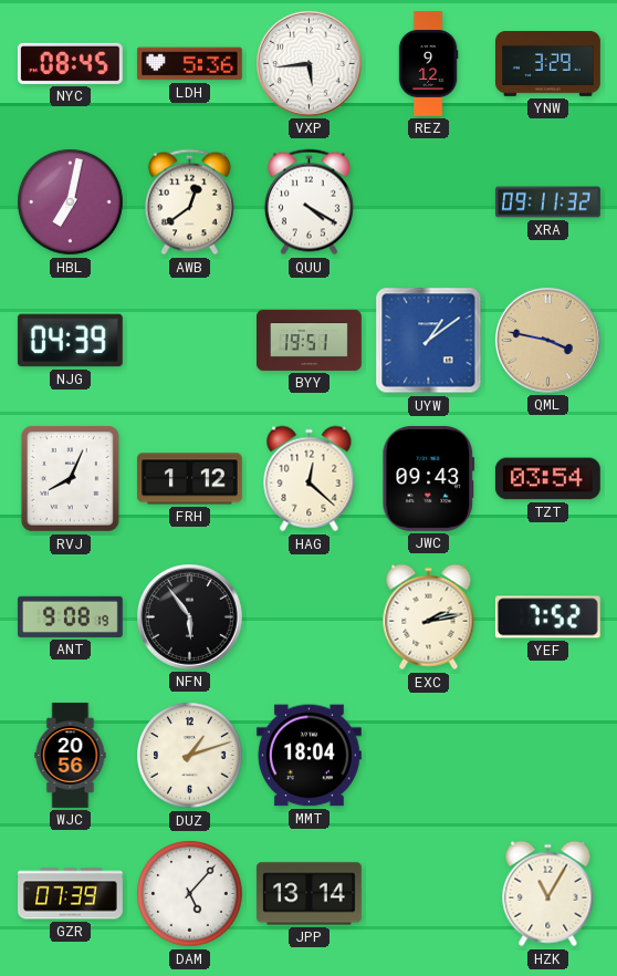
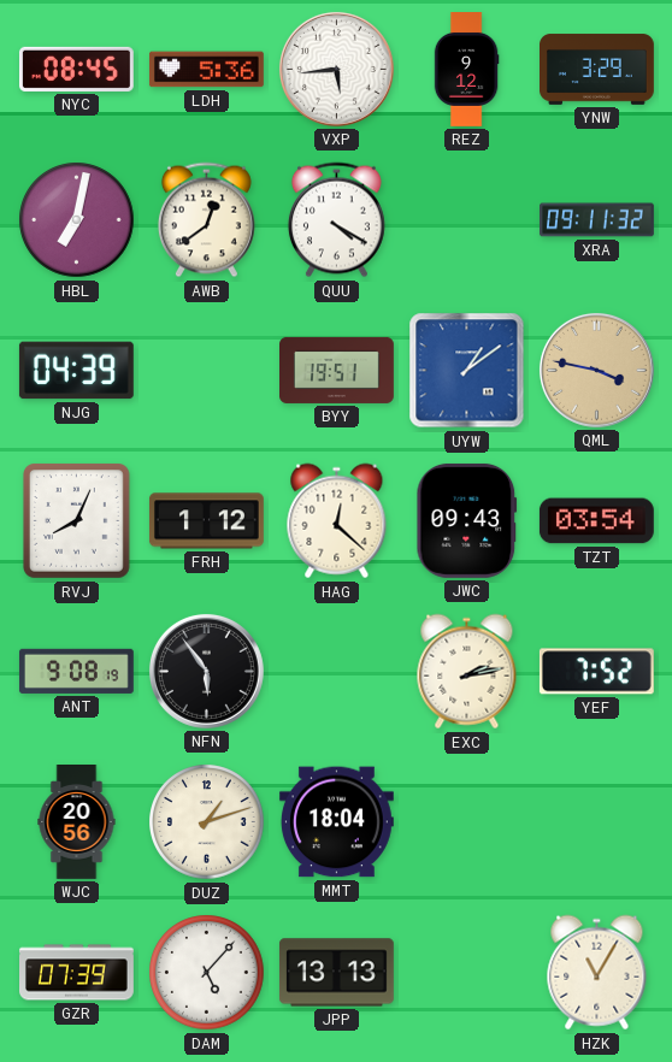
JPP: 13:14 -> 13:13
